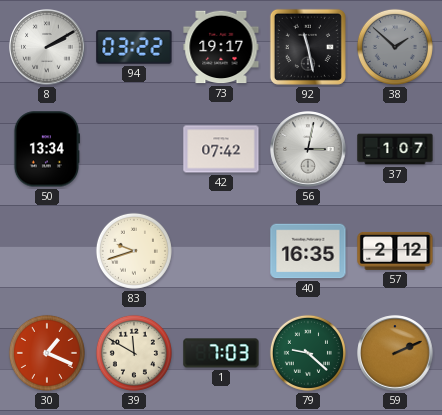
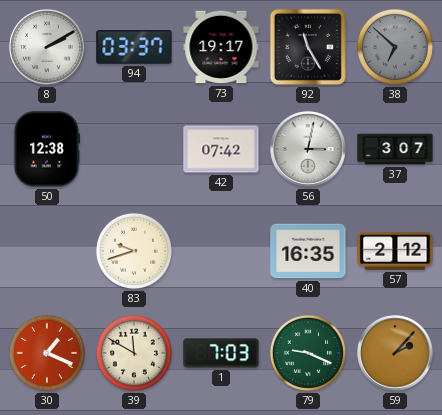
94: 03:22 -> 03:37
92: 11:28 -> 11:25
38: 1:52 -> 6:52
50: 13:34 -> 12:38
37: 1:07 -> 3:07
79: 9:22 -> 9:19
59: 2:11 -> 2:07
